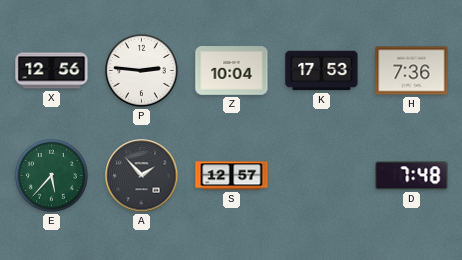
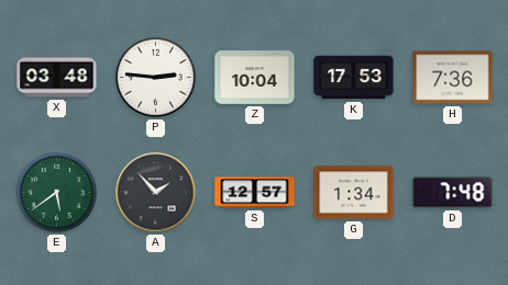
X: 12:56 -> 03:48
E: 5:37 -> 5:39
G: none -> 1:34
